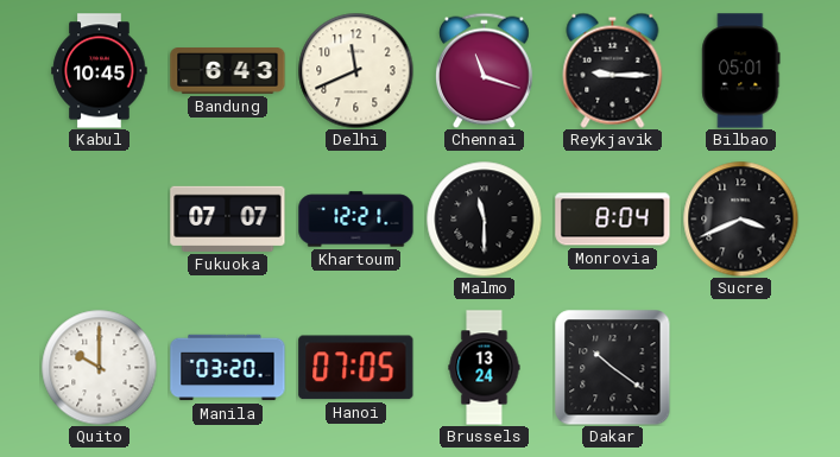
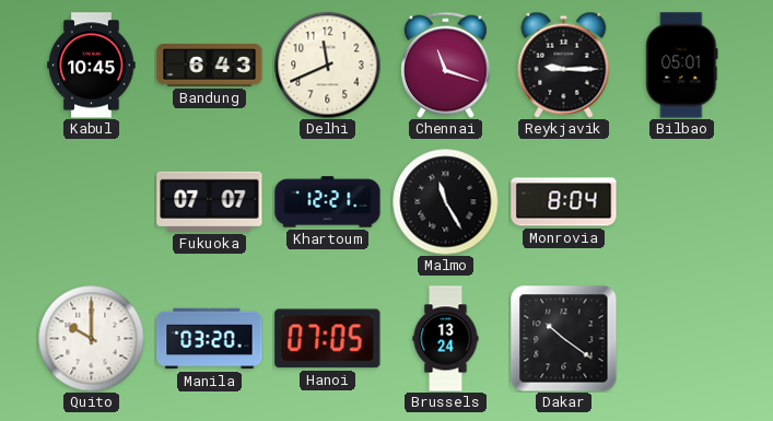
Malmo: 11:30 -> 11:25
Sucre: 3:41 -> none
